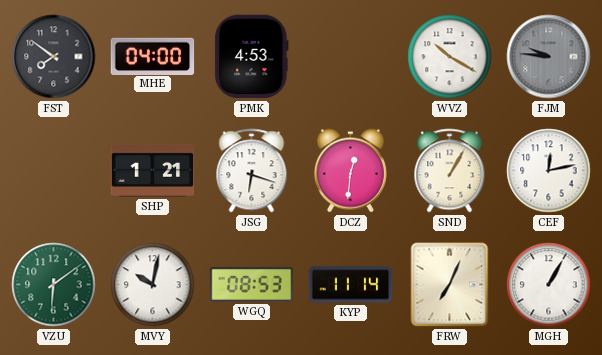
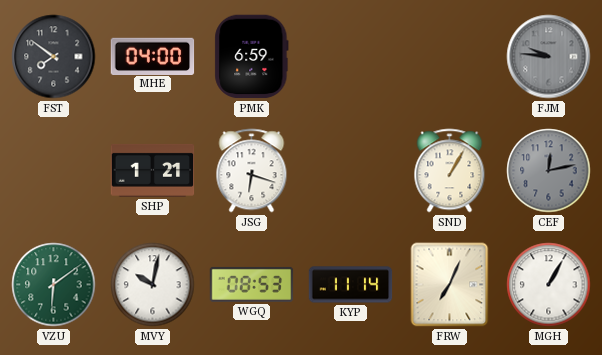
PMK: 4:53 -> 6:59
WVZ: 10:20 -> none
DCZ: 12:31 -> none
CEF dial: white -> grey
